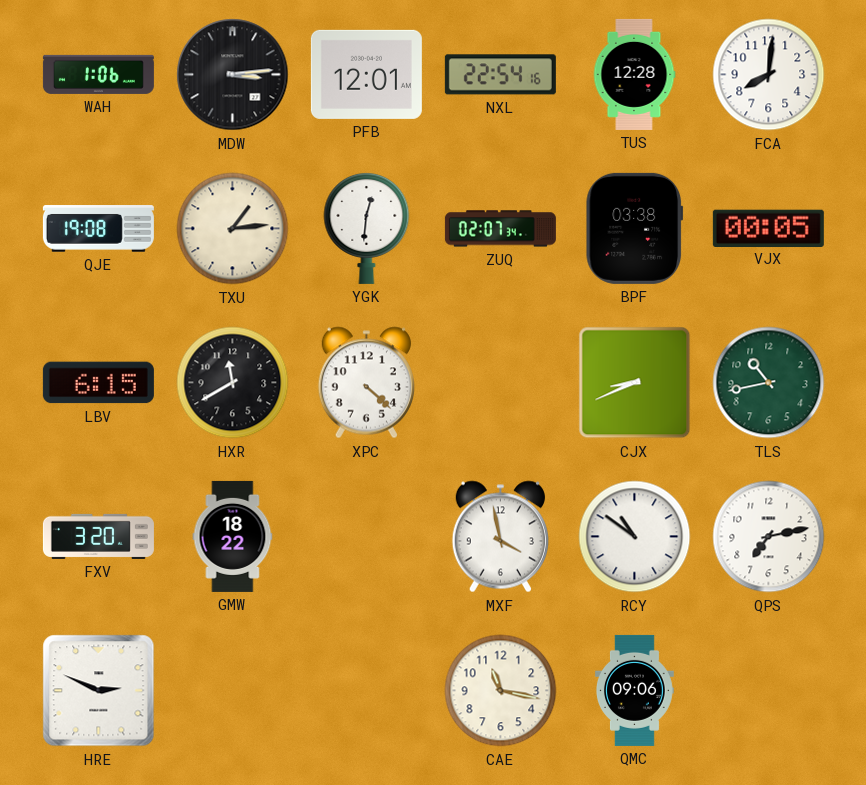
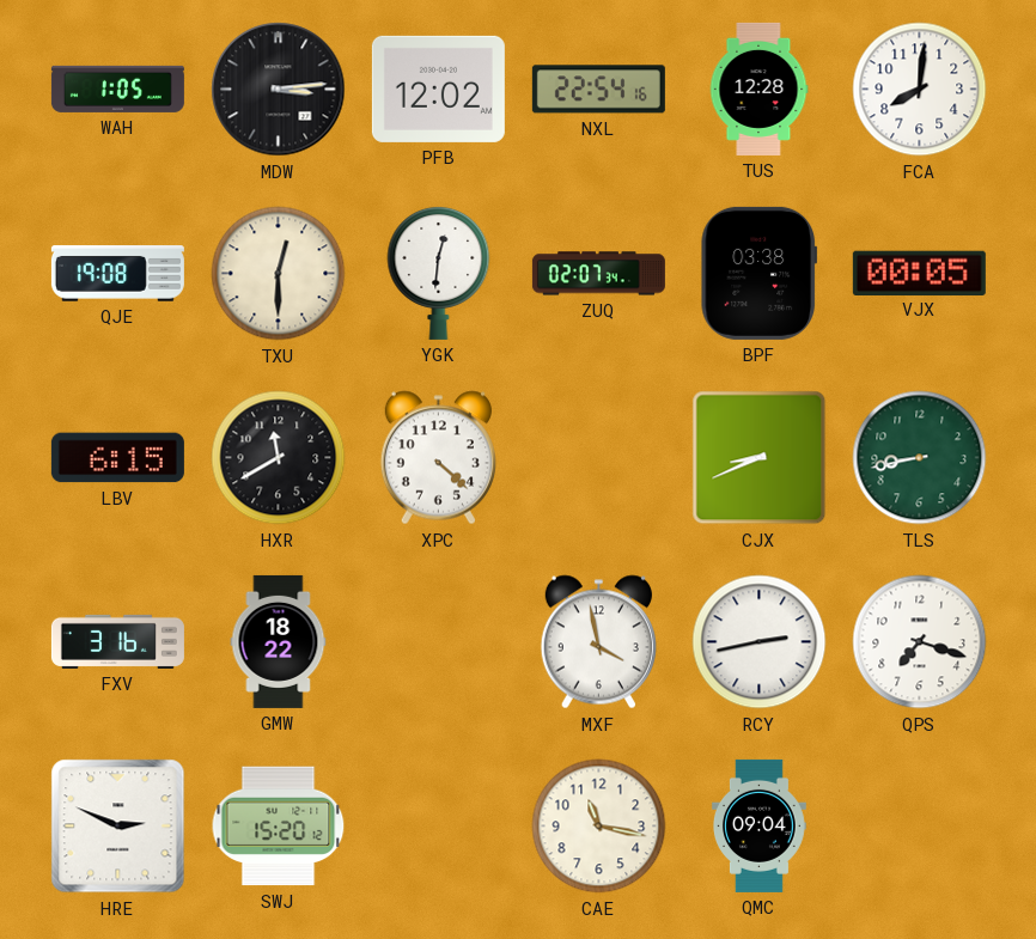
WAH: 1:06 -> 1:05
PFB: 12:01 -> 12:02
TXU: 1:14 -> 12:30
TLS: 10:43 -> 8:43
FXV: 3:20 -> 3:16
RCY: 10:51 -> 2:43
QPS: 7:13 -> 7:18
SWJ: none -> 15:20
QMC: 09:06 -> 09:04
